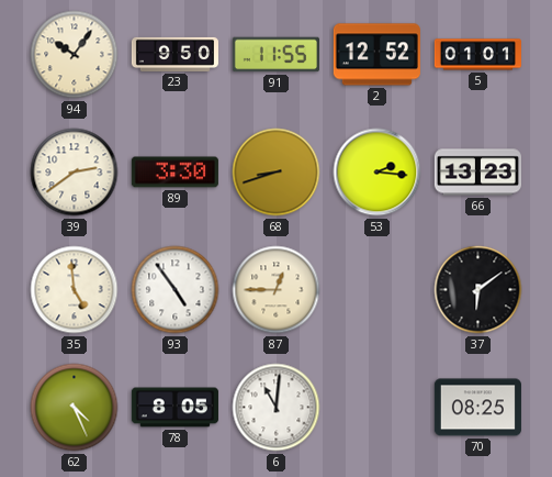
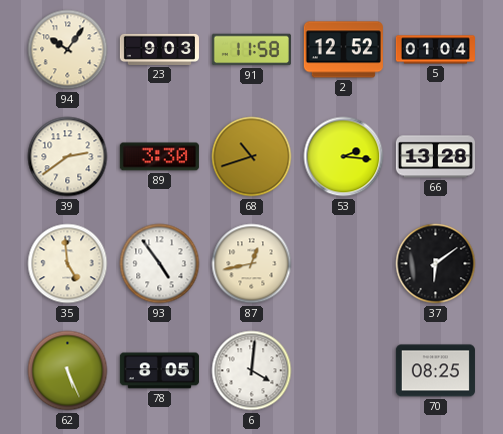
23: 9:50 -> 9:03
91: 11:55 -> 11:58
5: 01:01 -> 01:04
68: 8:42 -> 10:42
66: 13:23 -> 13:28
87: 12:45 -> 12:43
62: 4:26 -> 5:26
6: 11:01 -> 4:01
